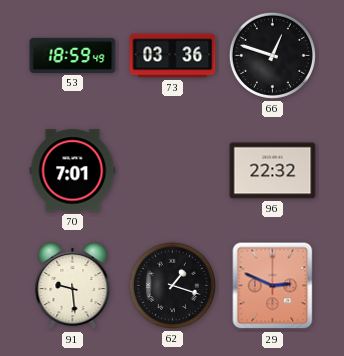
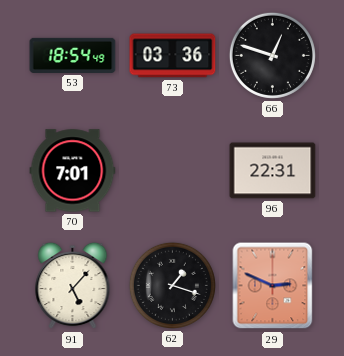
53: 18:59 -> 18:54
96: 22:32 -> 22:31
91: 9:29 -> 5:07
